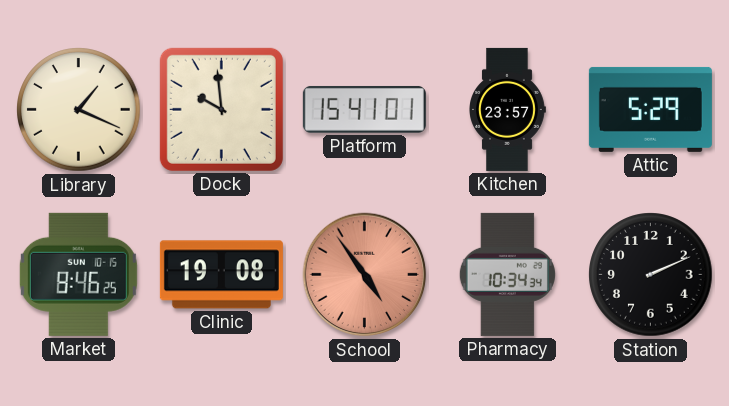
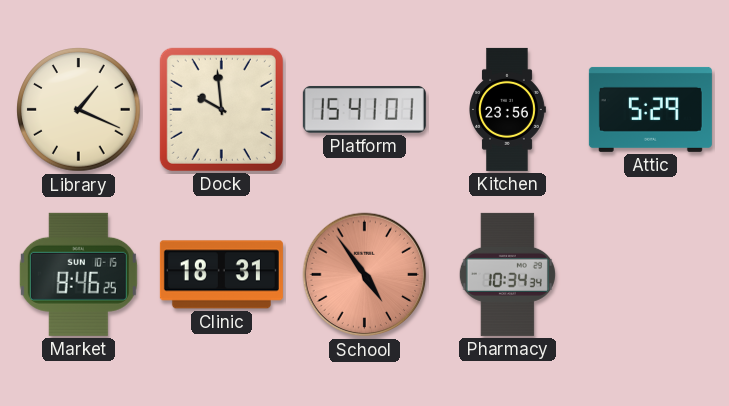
Kitchen: 23:57 -> 23:56
Clinic: 19:08 -> 18:31
Station: 2:11 -> none
